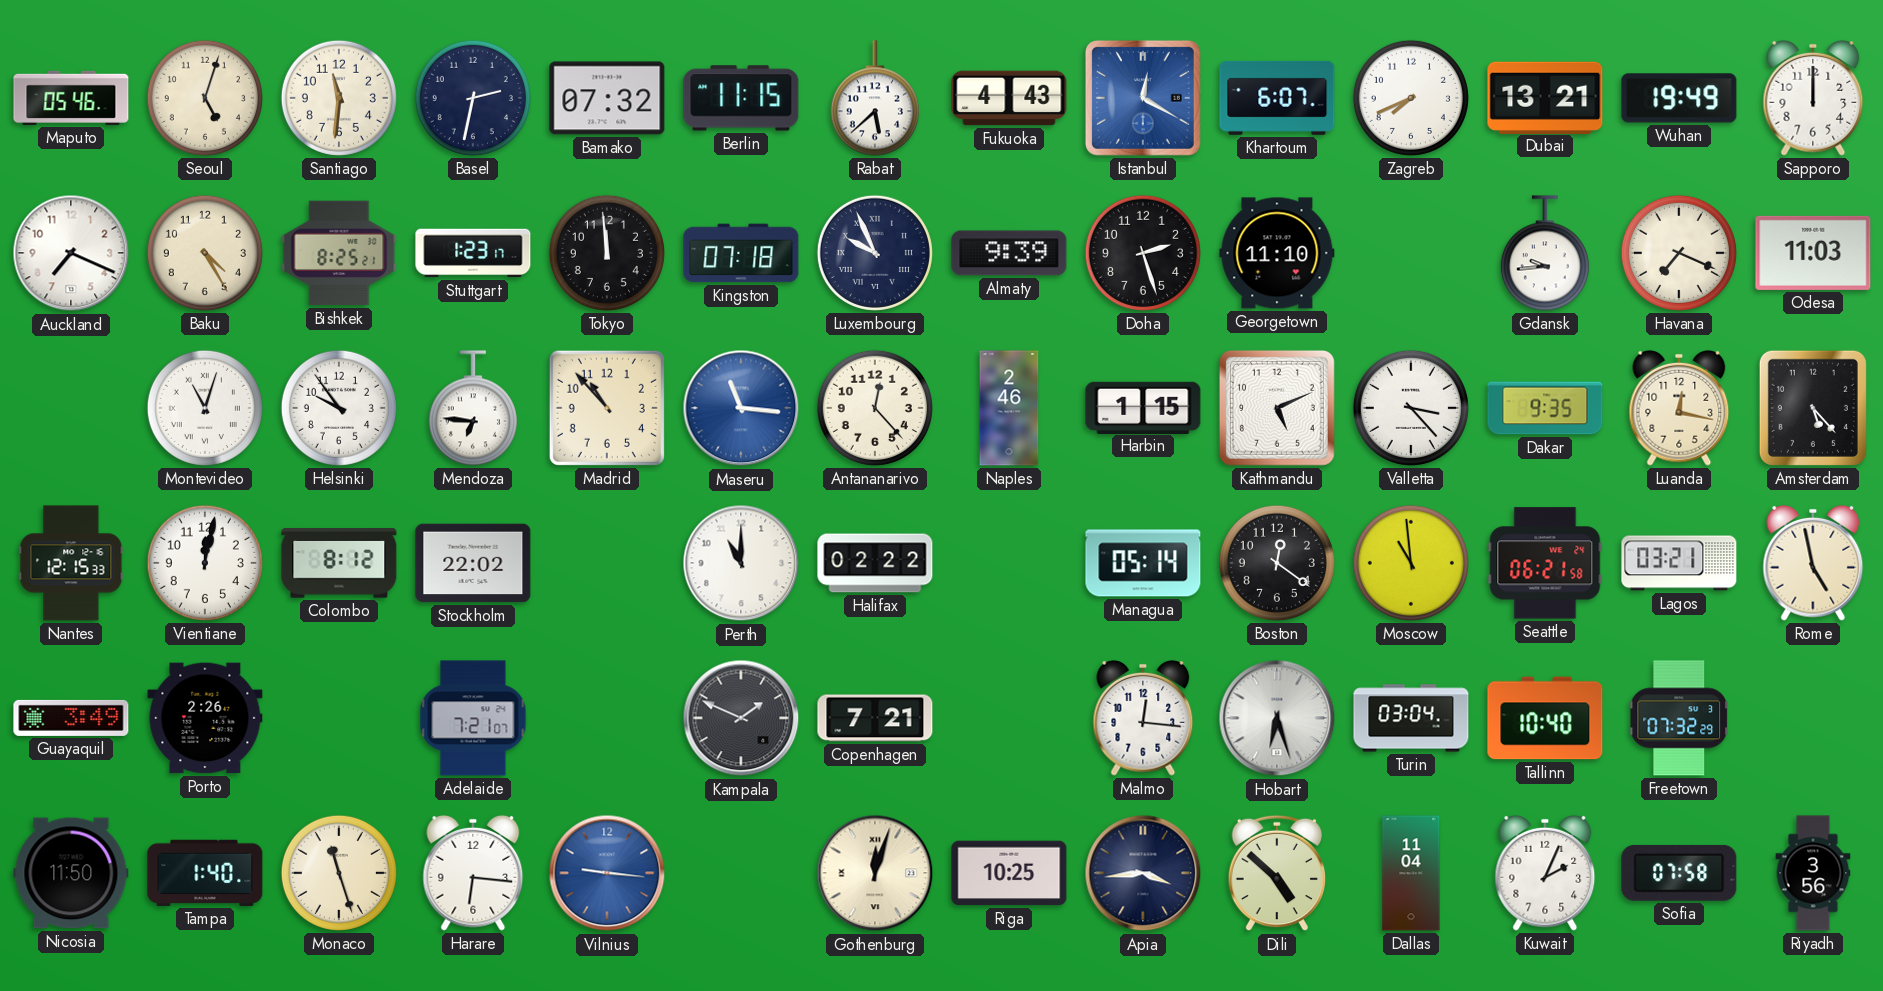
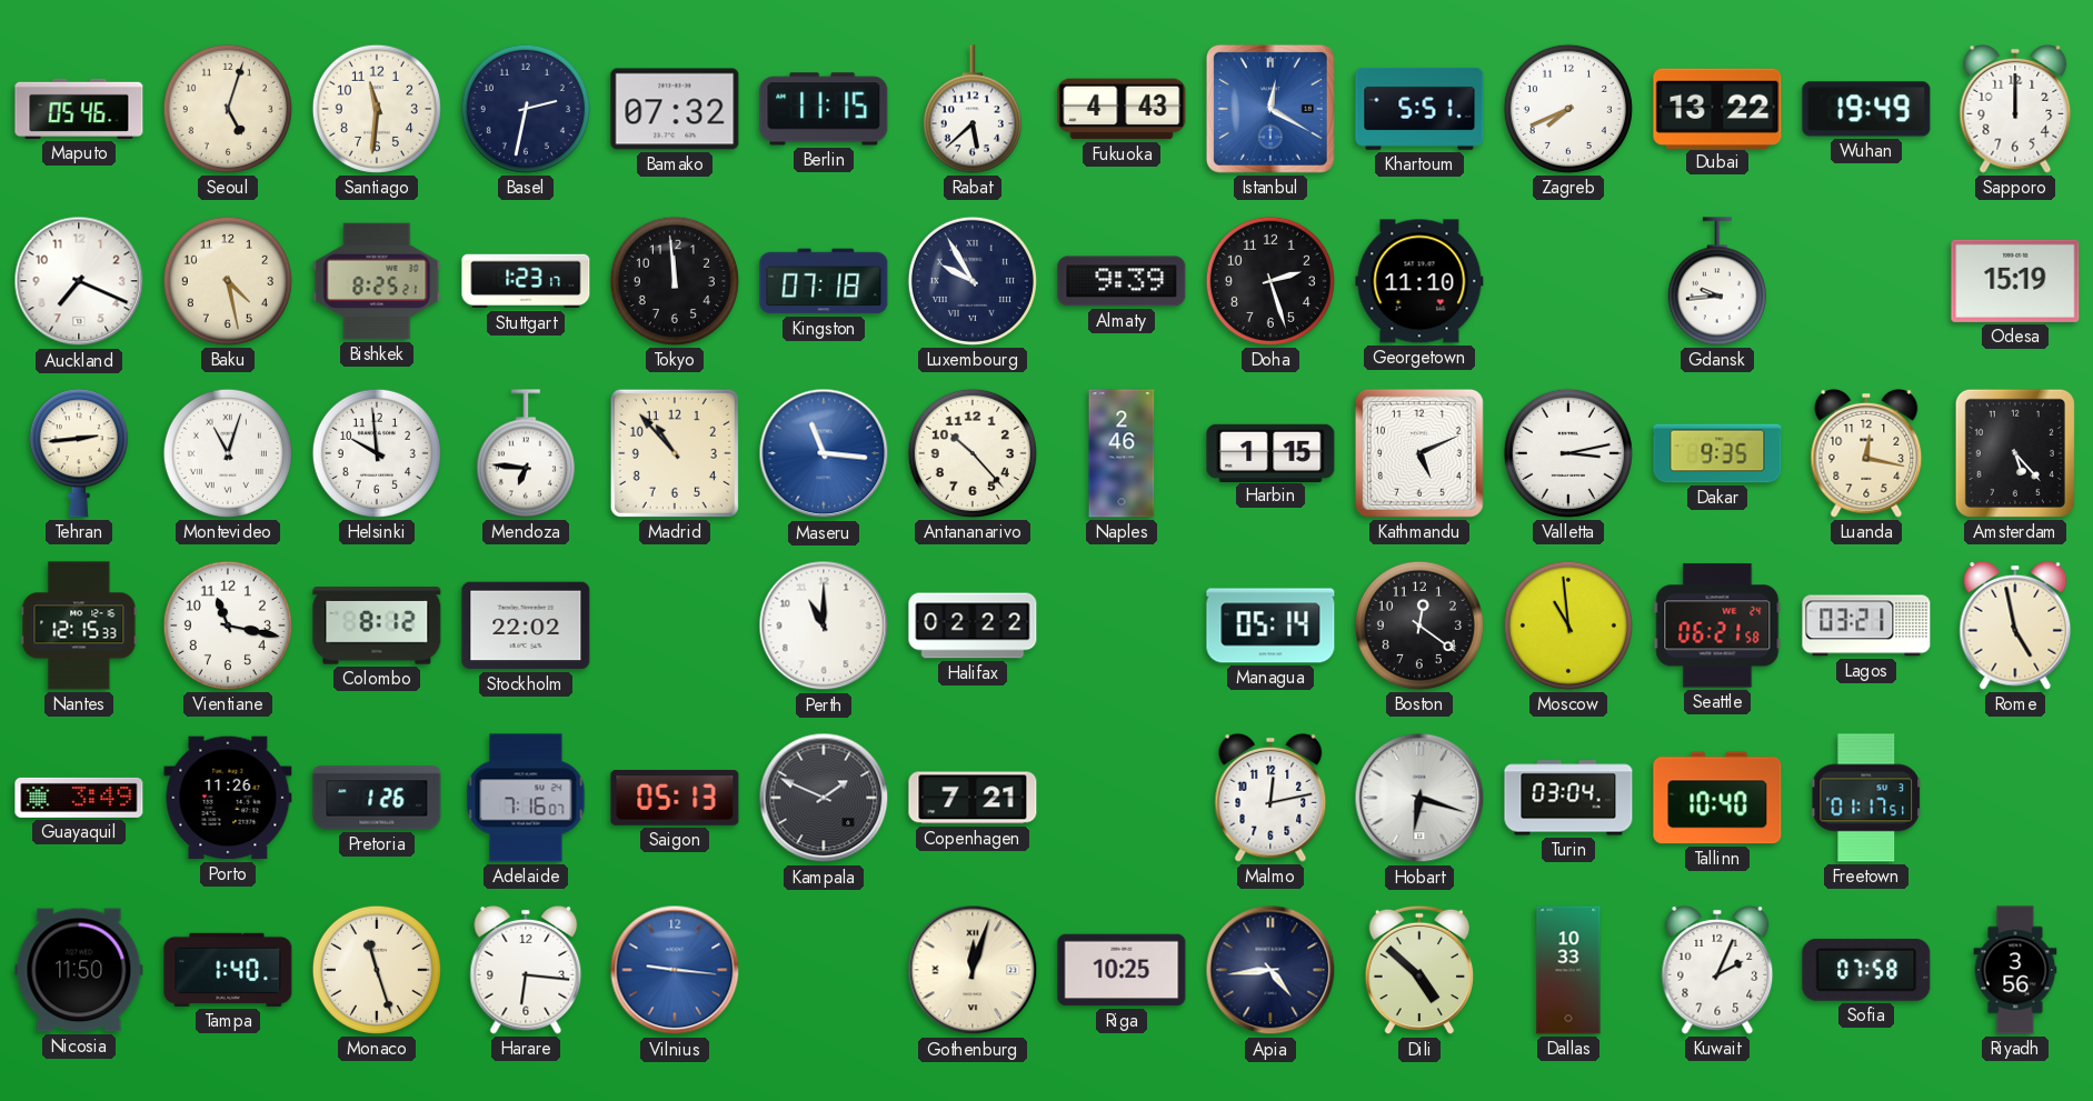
Khartoum: 6:07 -> 5:51
Dubai: 13:21 -> 13:22
Baku: 4:25 -> 4:28
Luxembourg: 9:56 -> 9:55
Havana: 7:19 -> none
Odesa: 11:03 -> 15:19
Tehran: none -> 2:44
Helsinki: 9:54 -> 9:59
Antananarivo: 12:23 -> 10:23
Valletta: 3:23 -> 3:13
Vientiane: 12:02 -> 11:17
Porto: 2:26 -> 11:26
Pretoria: none -> 1:26
Adelaide: 7:21 -> 7:16
Saigon: none -> 05:13
Malmo: 12:16 -> 12:13
Hobart: 6:27 -> 6:18
Freetown: 07:32 -> 01:17
Apia: 3:44 -> 4:44
Dallas: 11:04 -> 10:33
